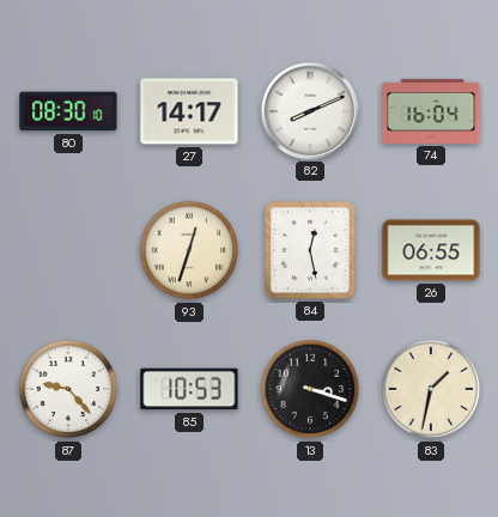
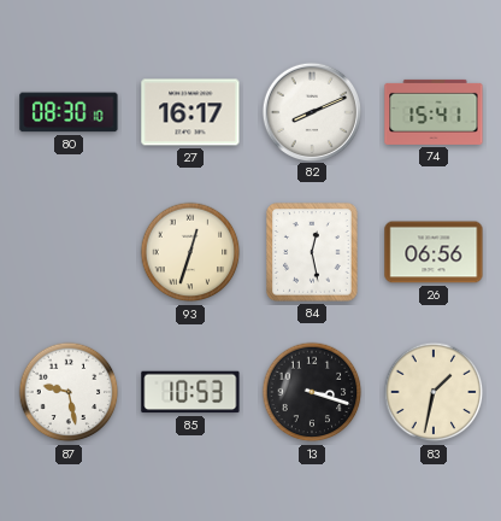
27: 14:17 -> 16:17
74: 16:04 -> 15:41
26: 06:55 -> 06:56
87: 9:23 -> 9:28
